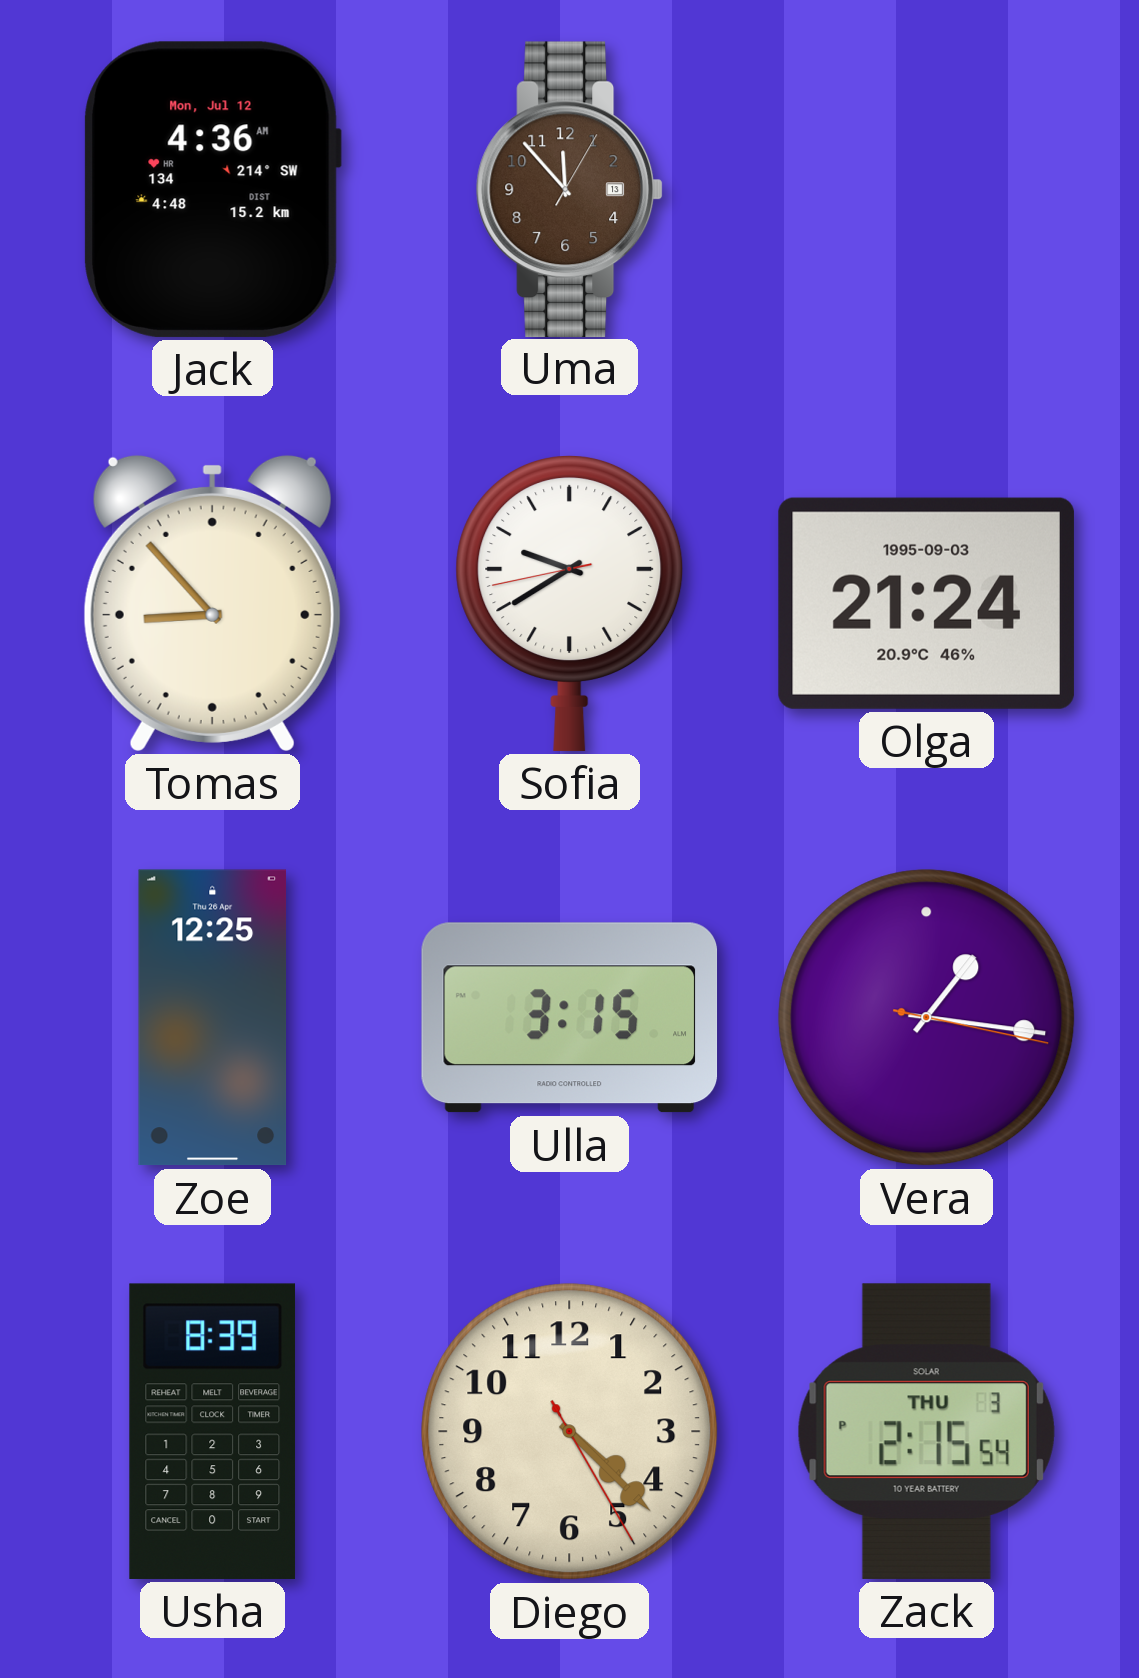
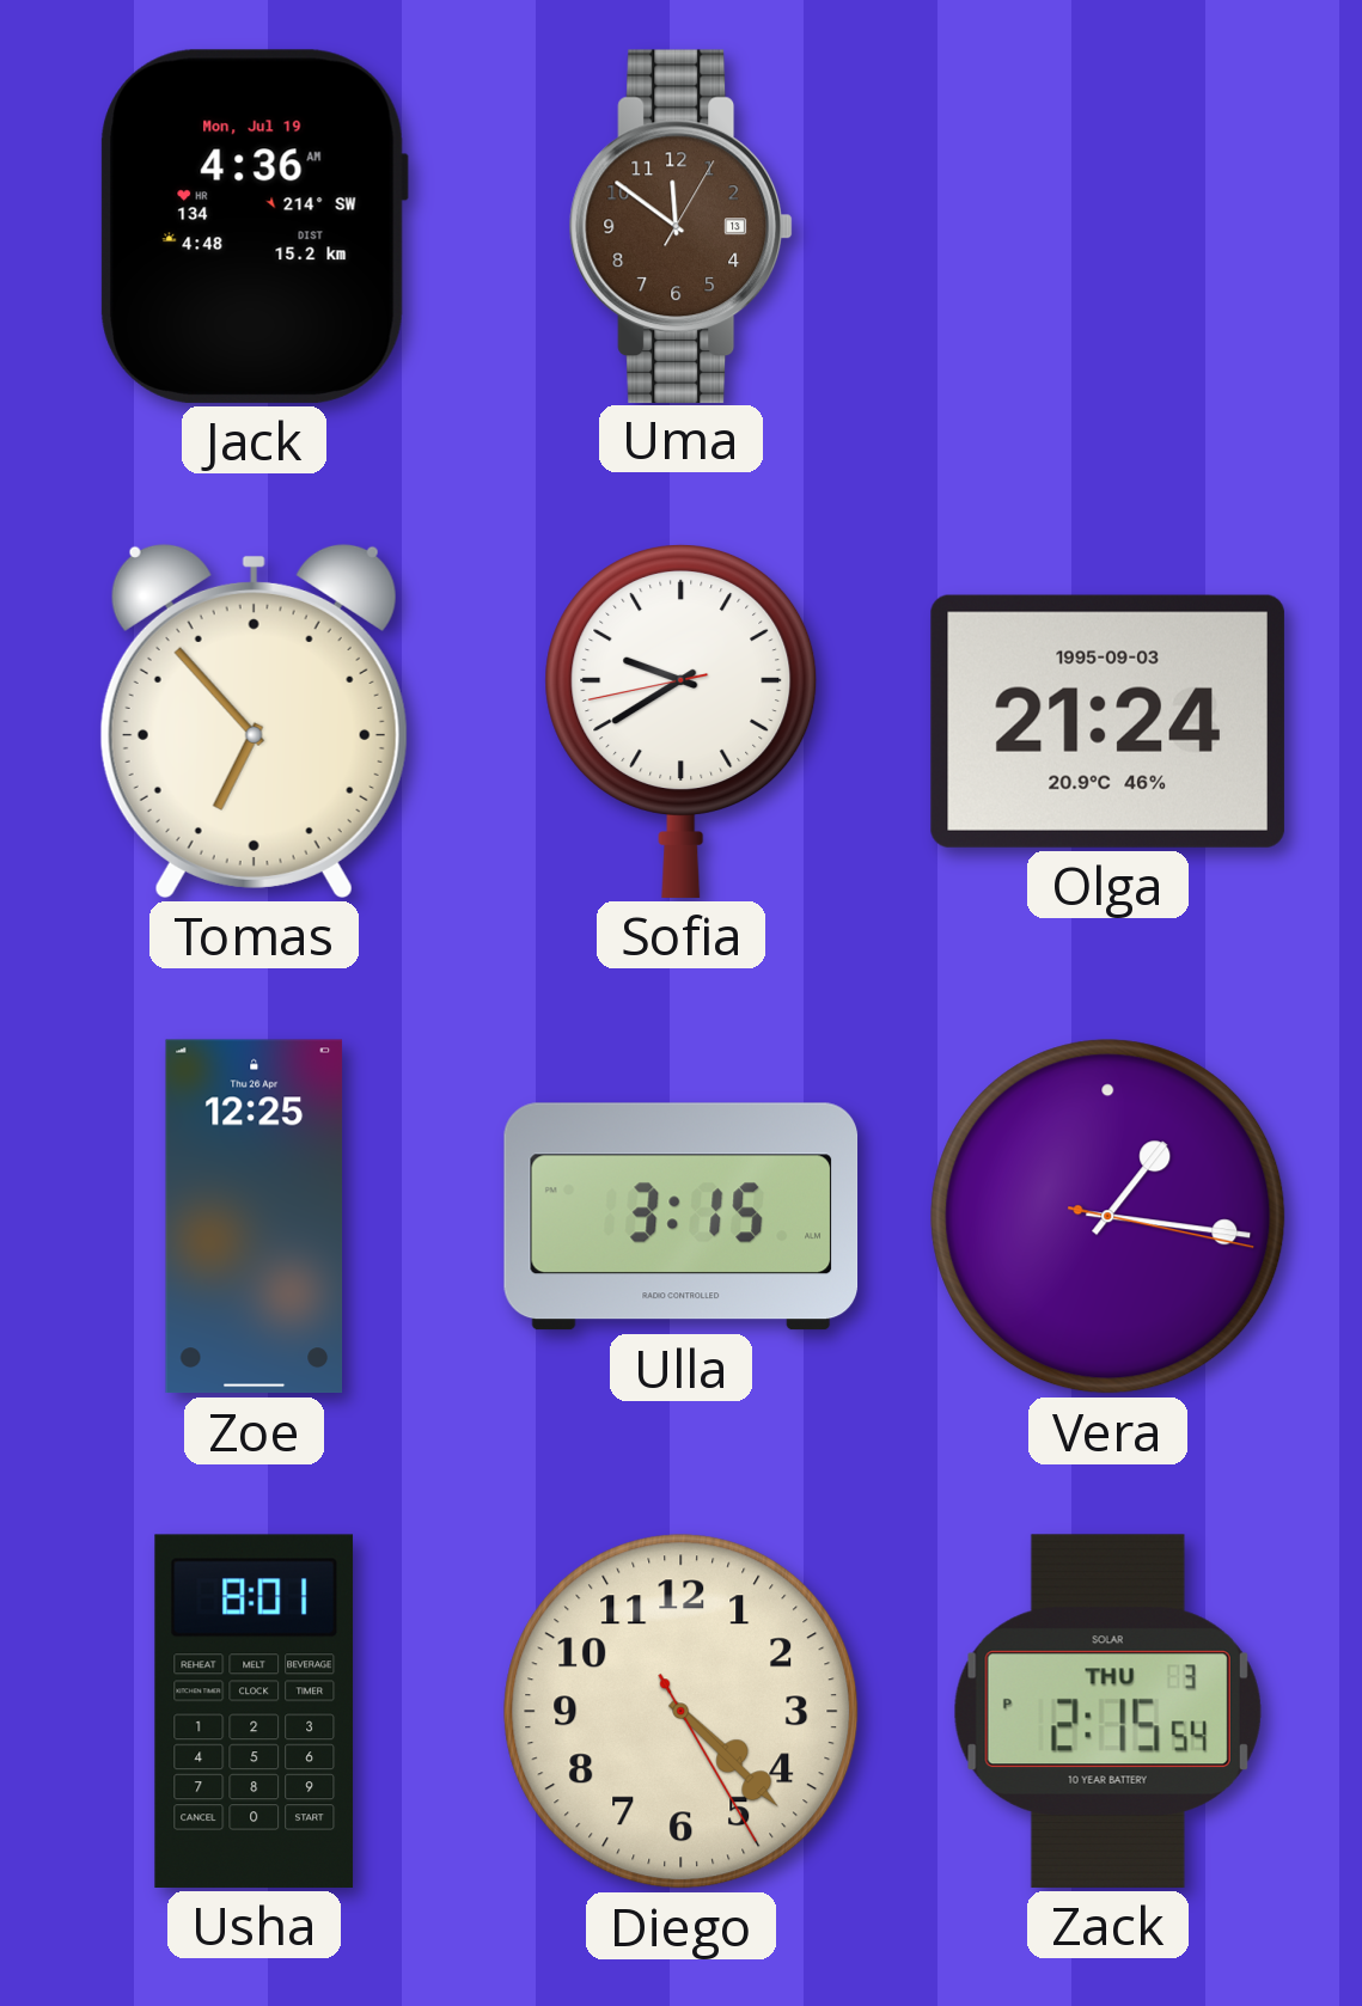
Jack date: Mon, Jul 12 -> Mon, Jul 19
Uma: 11:53 -> 11:51
Tomas: 8:53 -> 6:53
Usha: 8:39 -> 8:01
